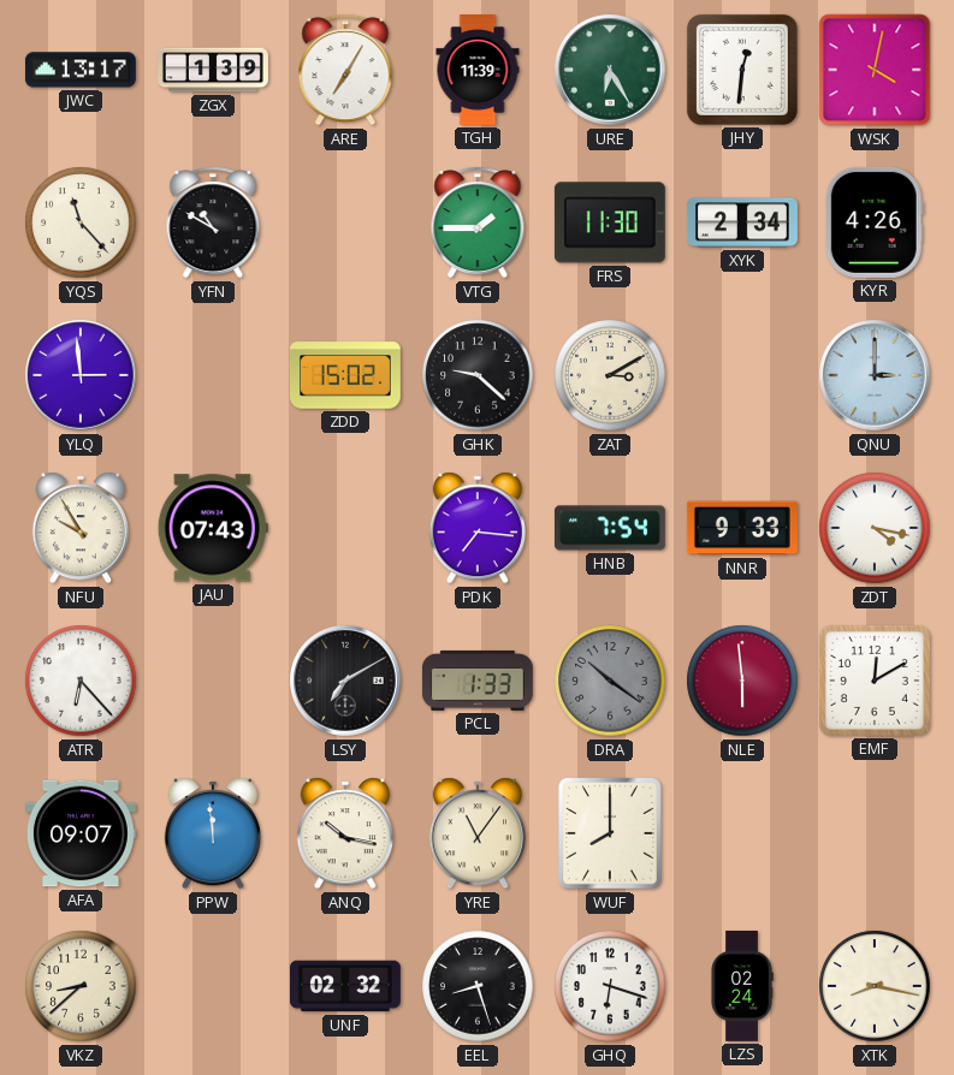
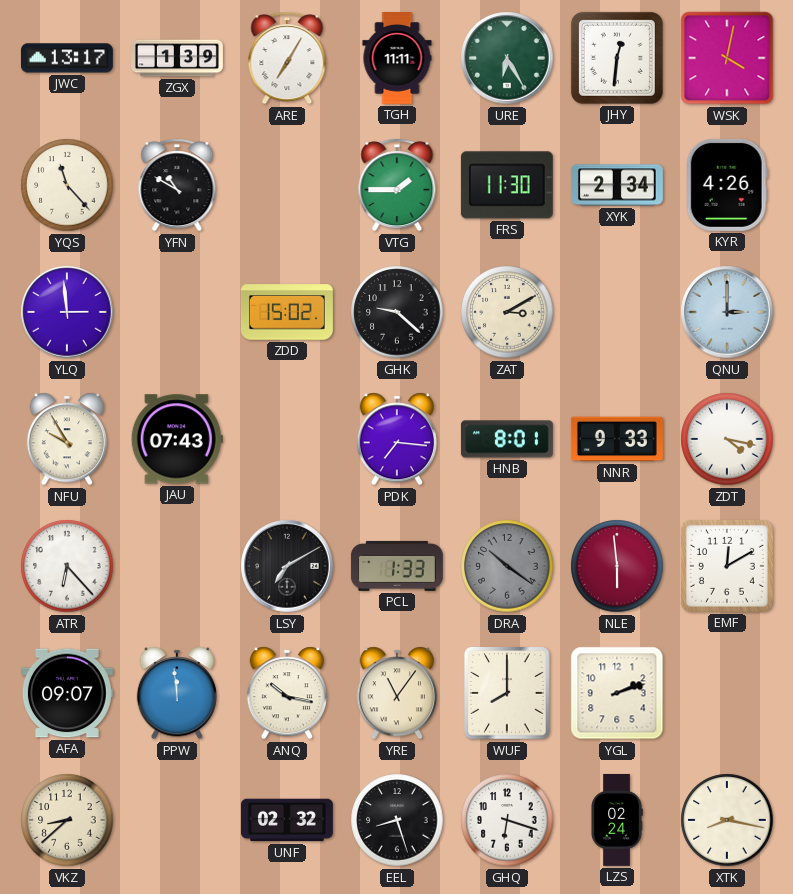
TGH: 11:39 -> 11:11
HNB: 7:54 -> 8:01
YGL: none -> 2:12
